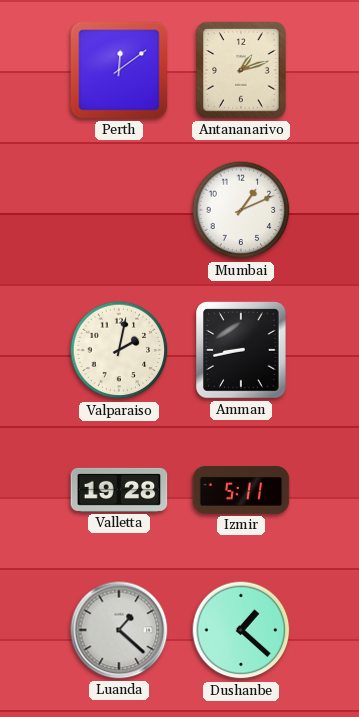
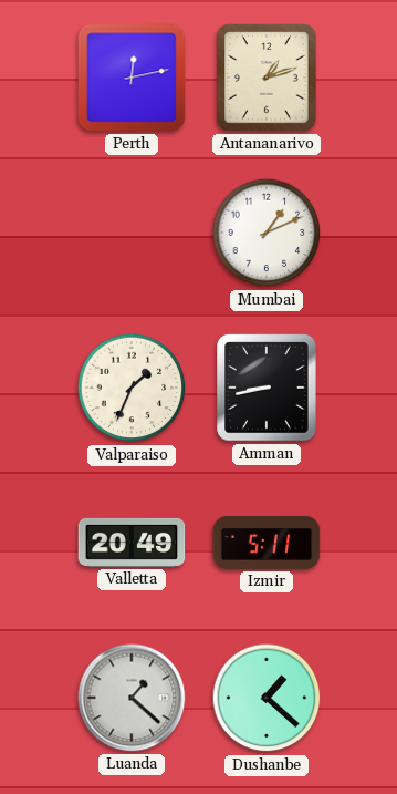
Perth: 12:09 -> 12:13
Valparaiso: 2:02 -> 1:34
Valletta: 19:28 -> 20:49
